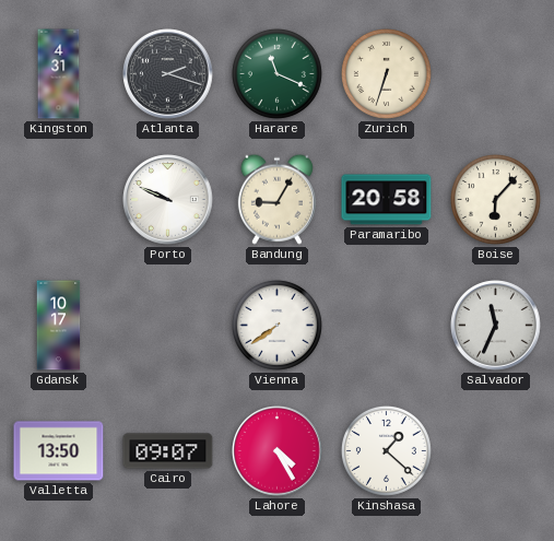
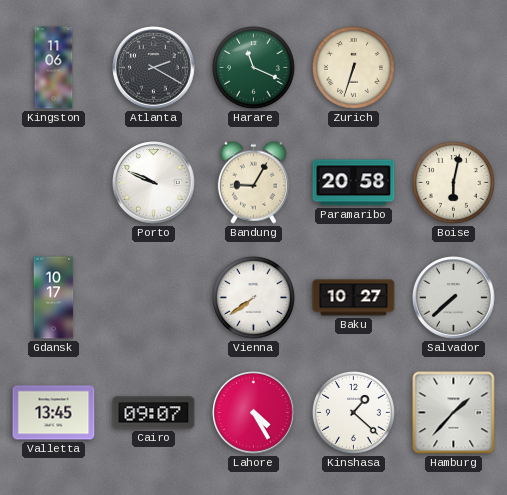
Kingston: 4:31 -> 11:06
Atlanta: 2:18 -> 2:20
Boise: 6:07 -> 6:02
Baku: none -> 10:27
Salvador: 11:34 -> 7:38
Valletta: 13:50 -> 13:45
Hamburg: none -> 1:37
